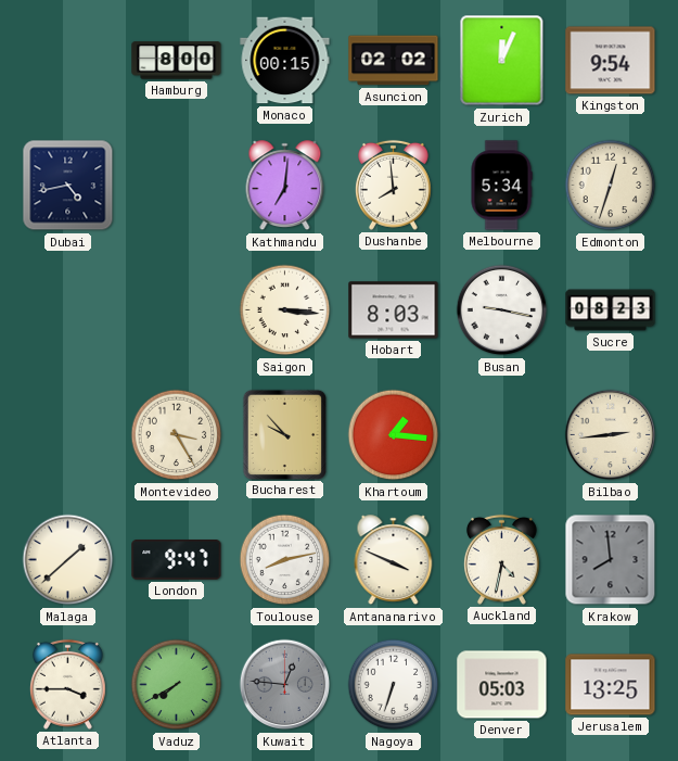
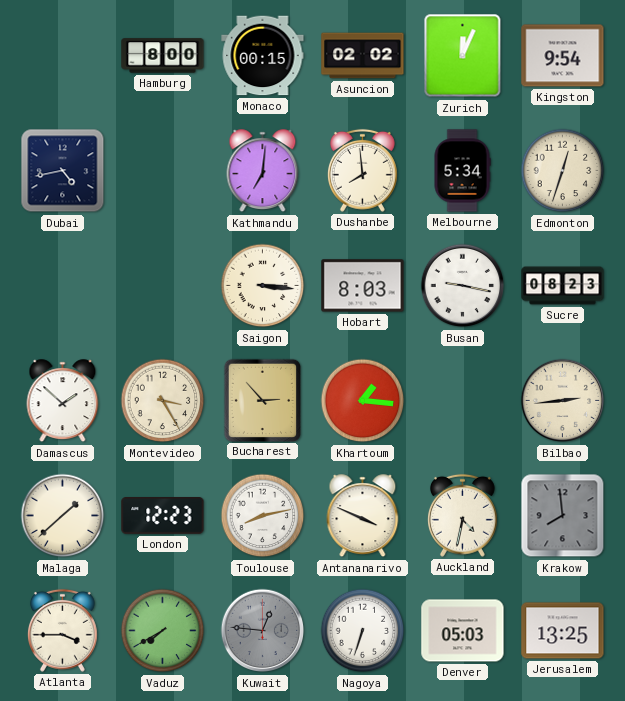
Damascus: none -> 1:52
Bucharest: 9:53 -> 2:53
London: 9:47 -> 12:23
